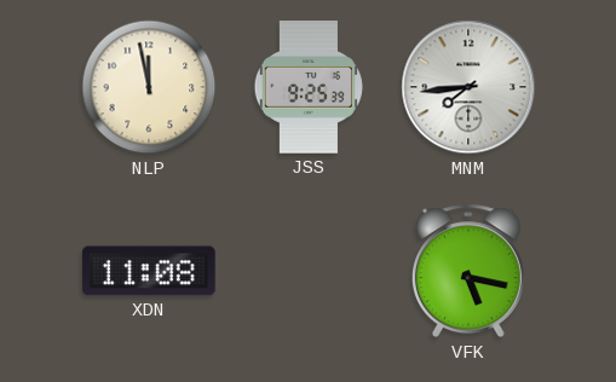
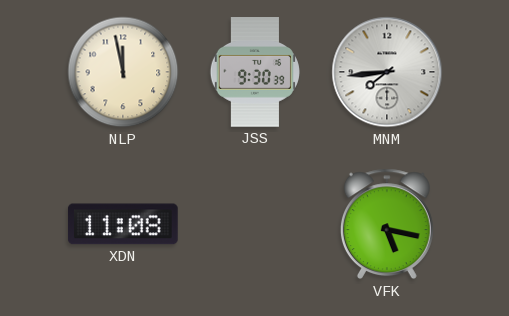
JSS: 9:25 -> 9:30
